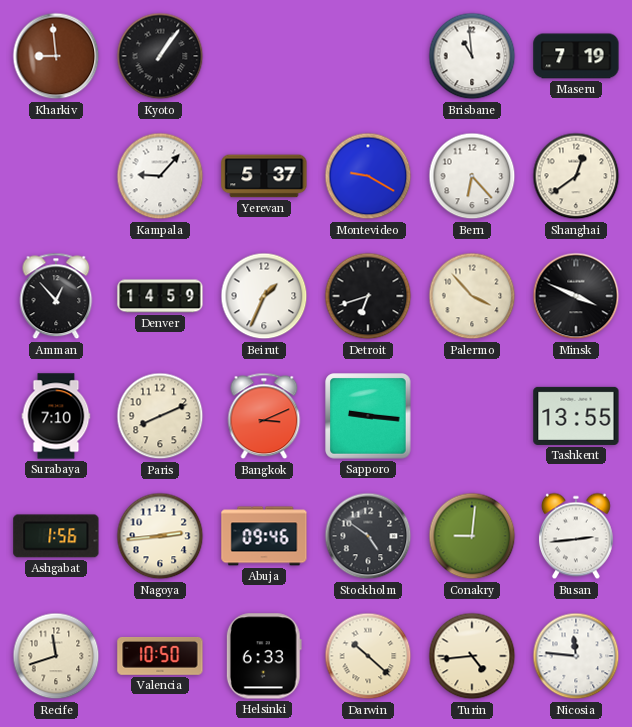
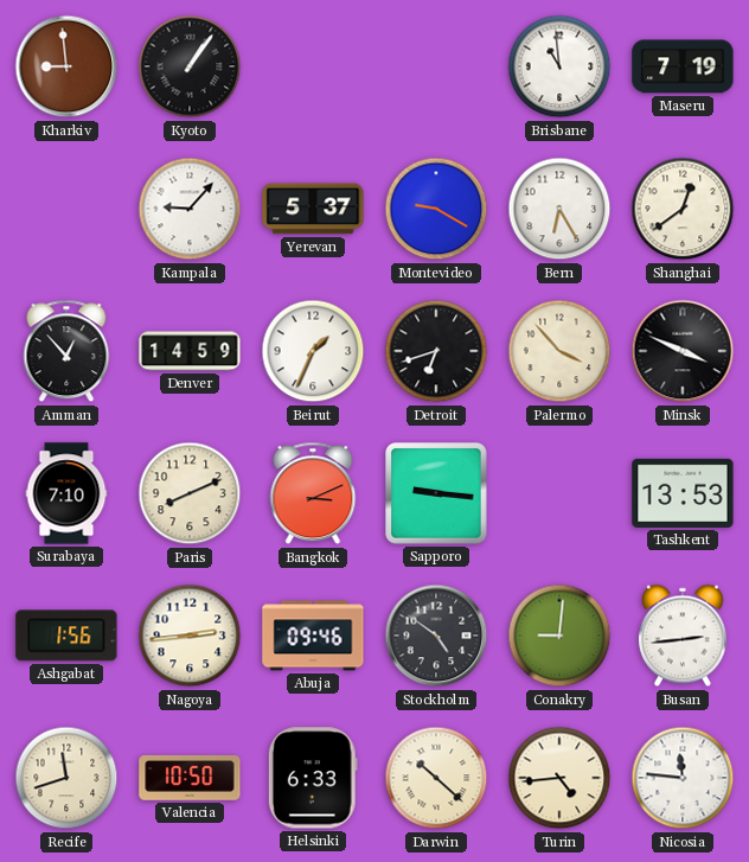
Bern: 6:23 -> 6:25
Tashkent: 13:55 -> 13:53
